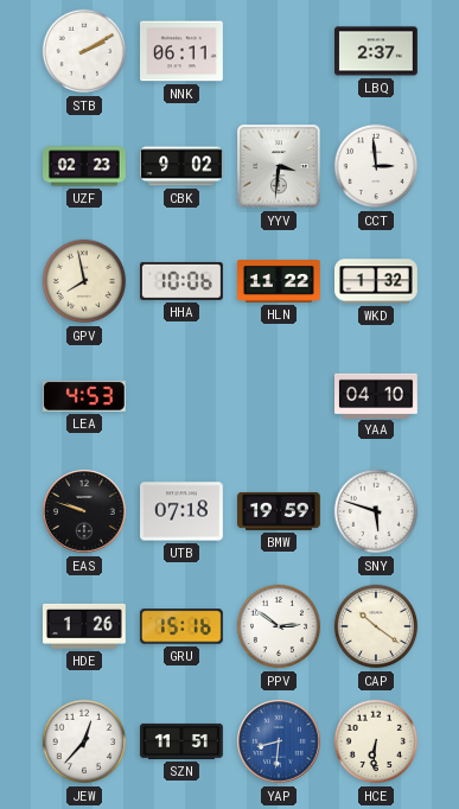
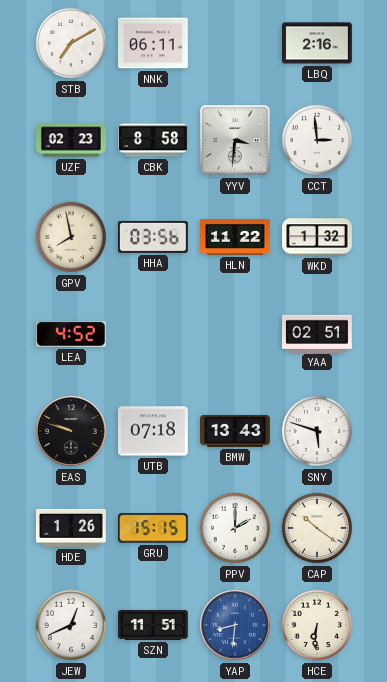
STB: 2:10 -> 7:10
LBQ: 2:37 -> 2:16
CBK: 9:02 -> 8:58
HHA: 10:06 -> 03:56
LEA: 4:53 -> 4:52
YAA: 04:10 -> 02:51
BMW: 19:59 -> 13:43
GRU: 15:16 -> 15:15
PPV: 2:51 -> 2:00
JEW: 12:37 -> 12:41
